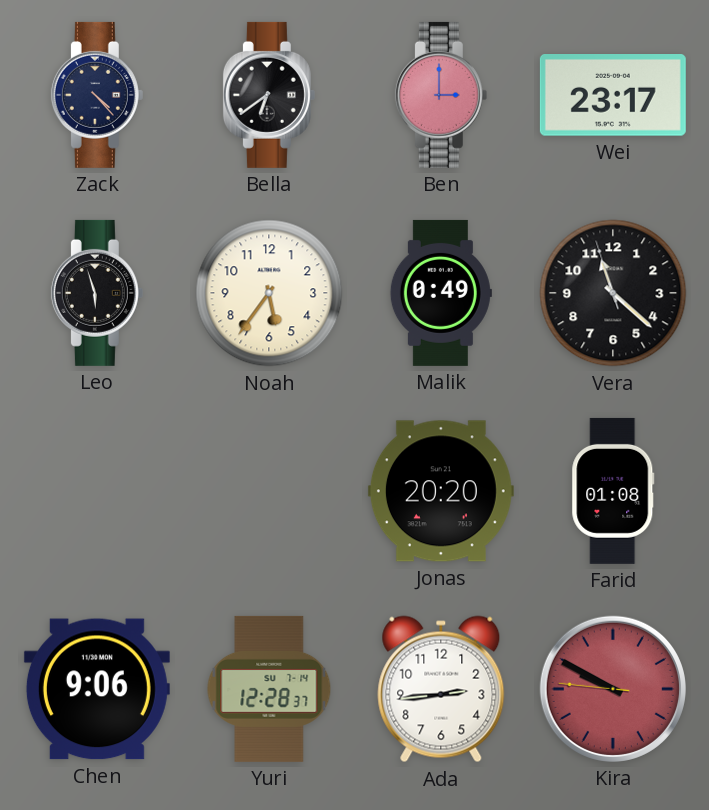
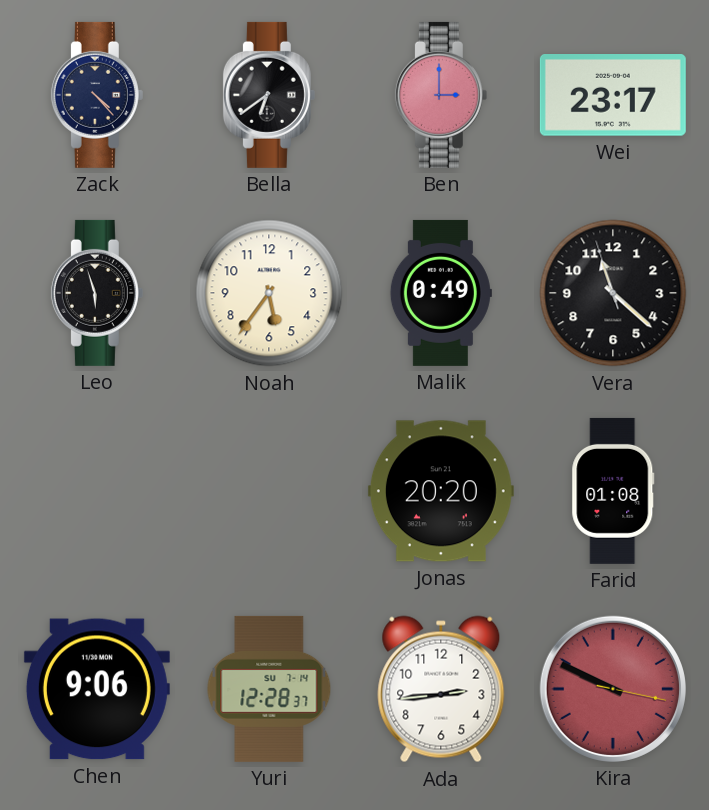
Kira: 9:49:46 -> 9:49:17
